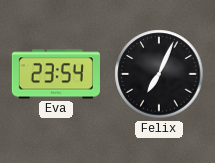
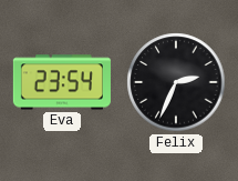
Felix: 7:04 -> 2:34
